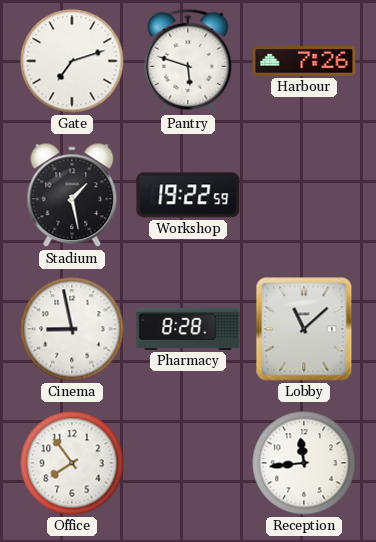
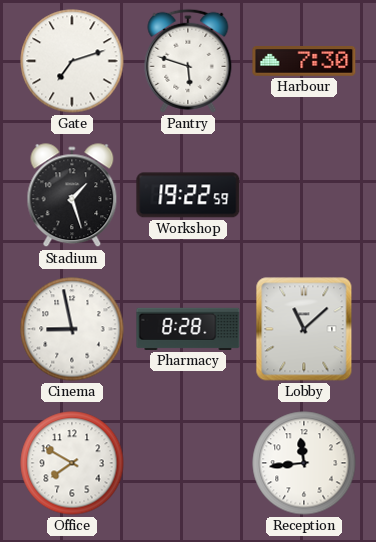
Harbour: 7:26 -> 7:30
Stadium: 1:28 -> 1:27
Office: 7:54 -> 7:50
